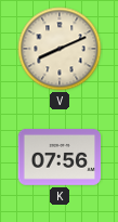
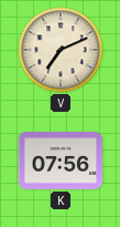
V: 8:11 -> 7:11
